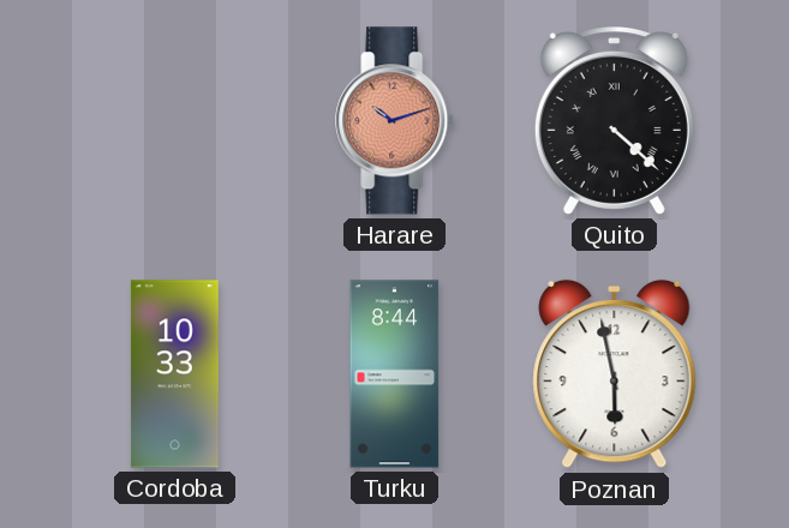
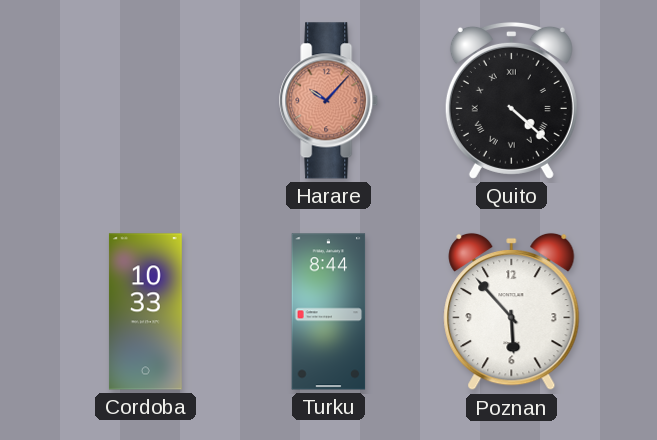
Harare: 10:12 -> 10:07
Poznan: 5:58 -> 5:53
